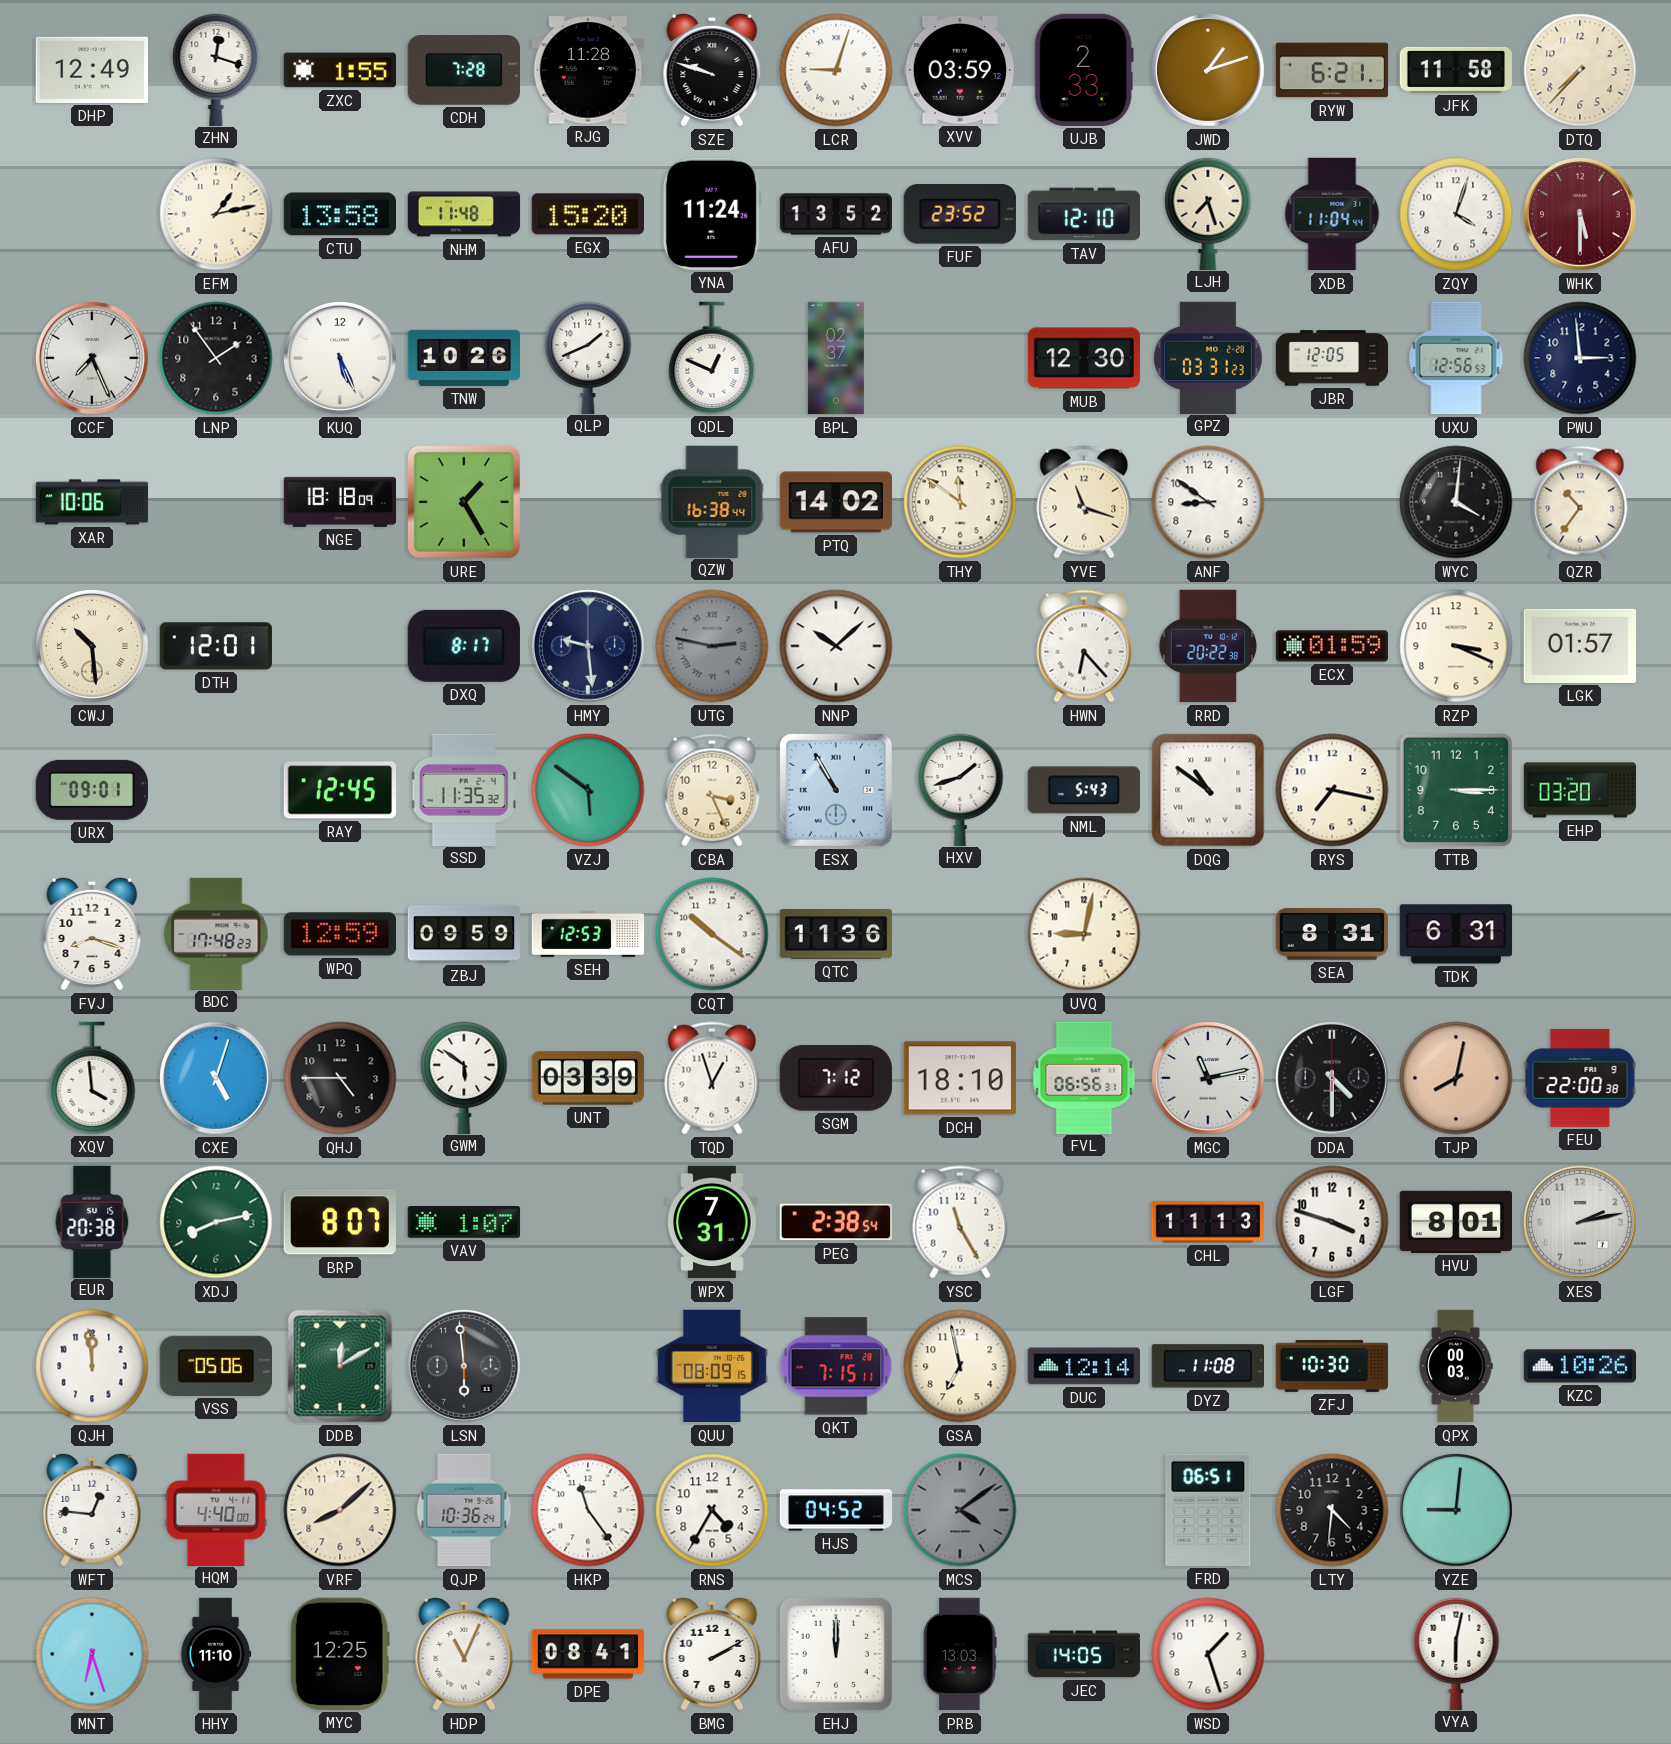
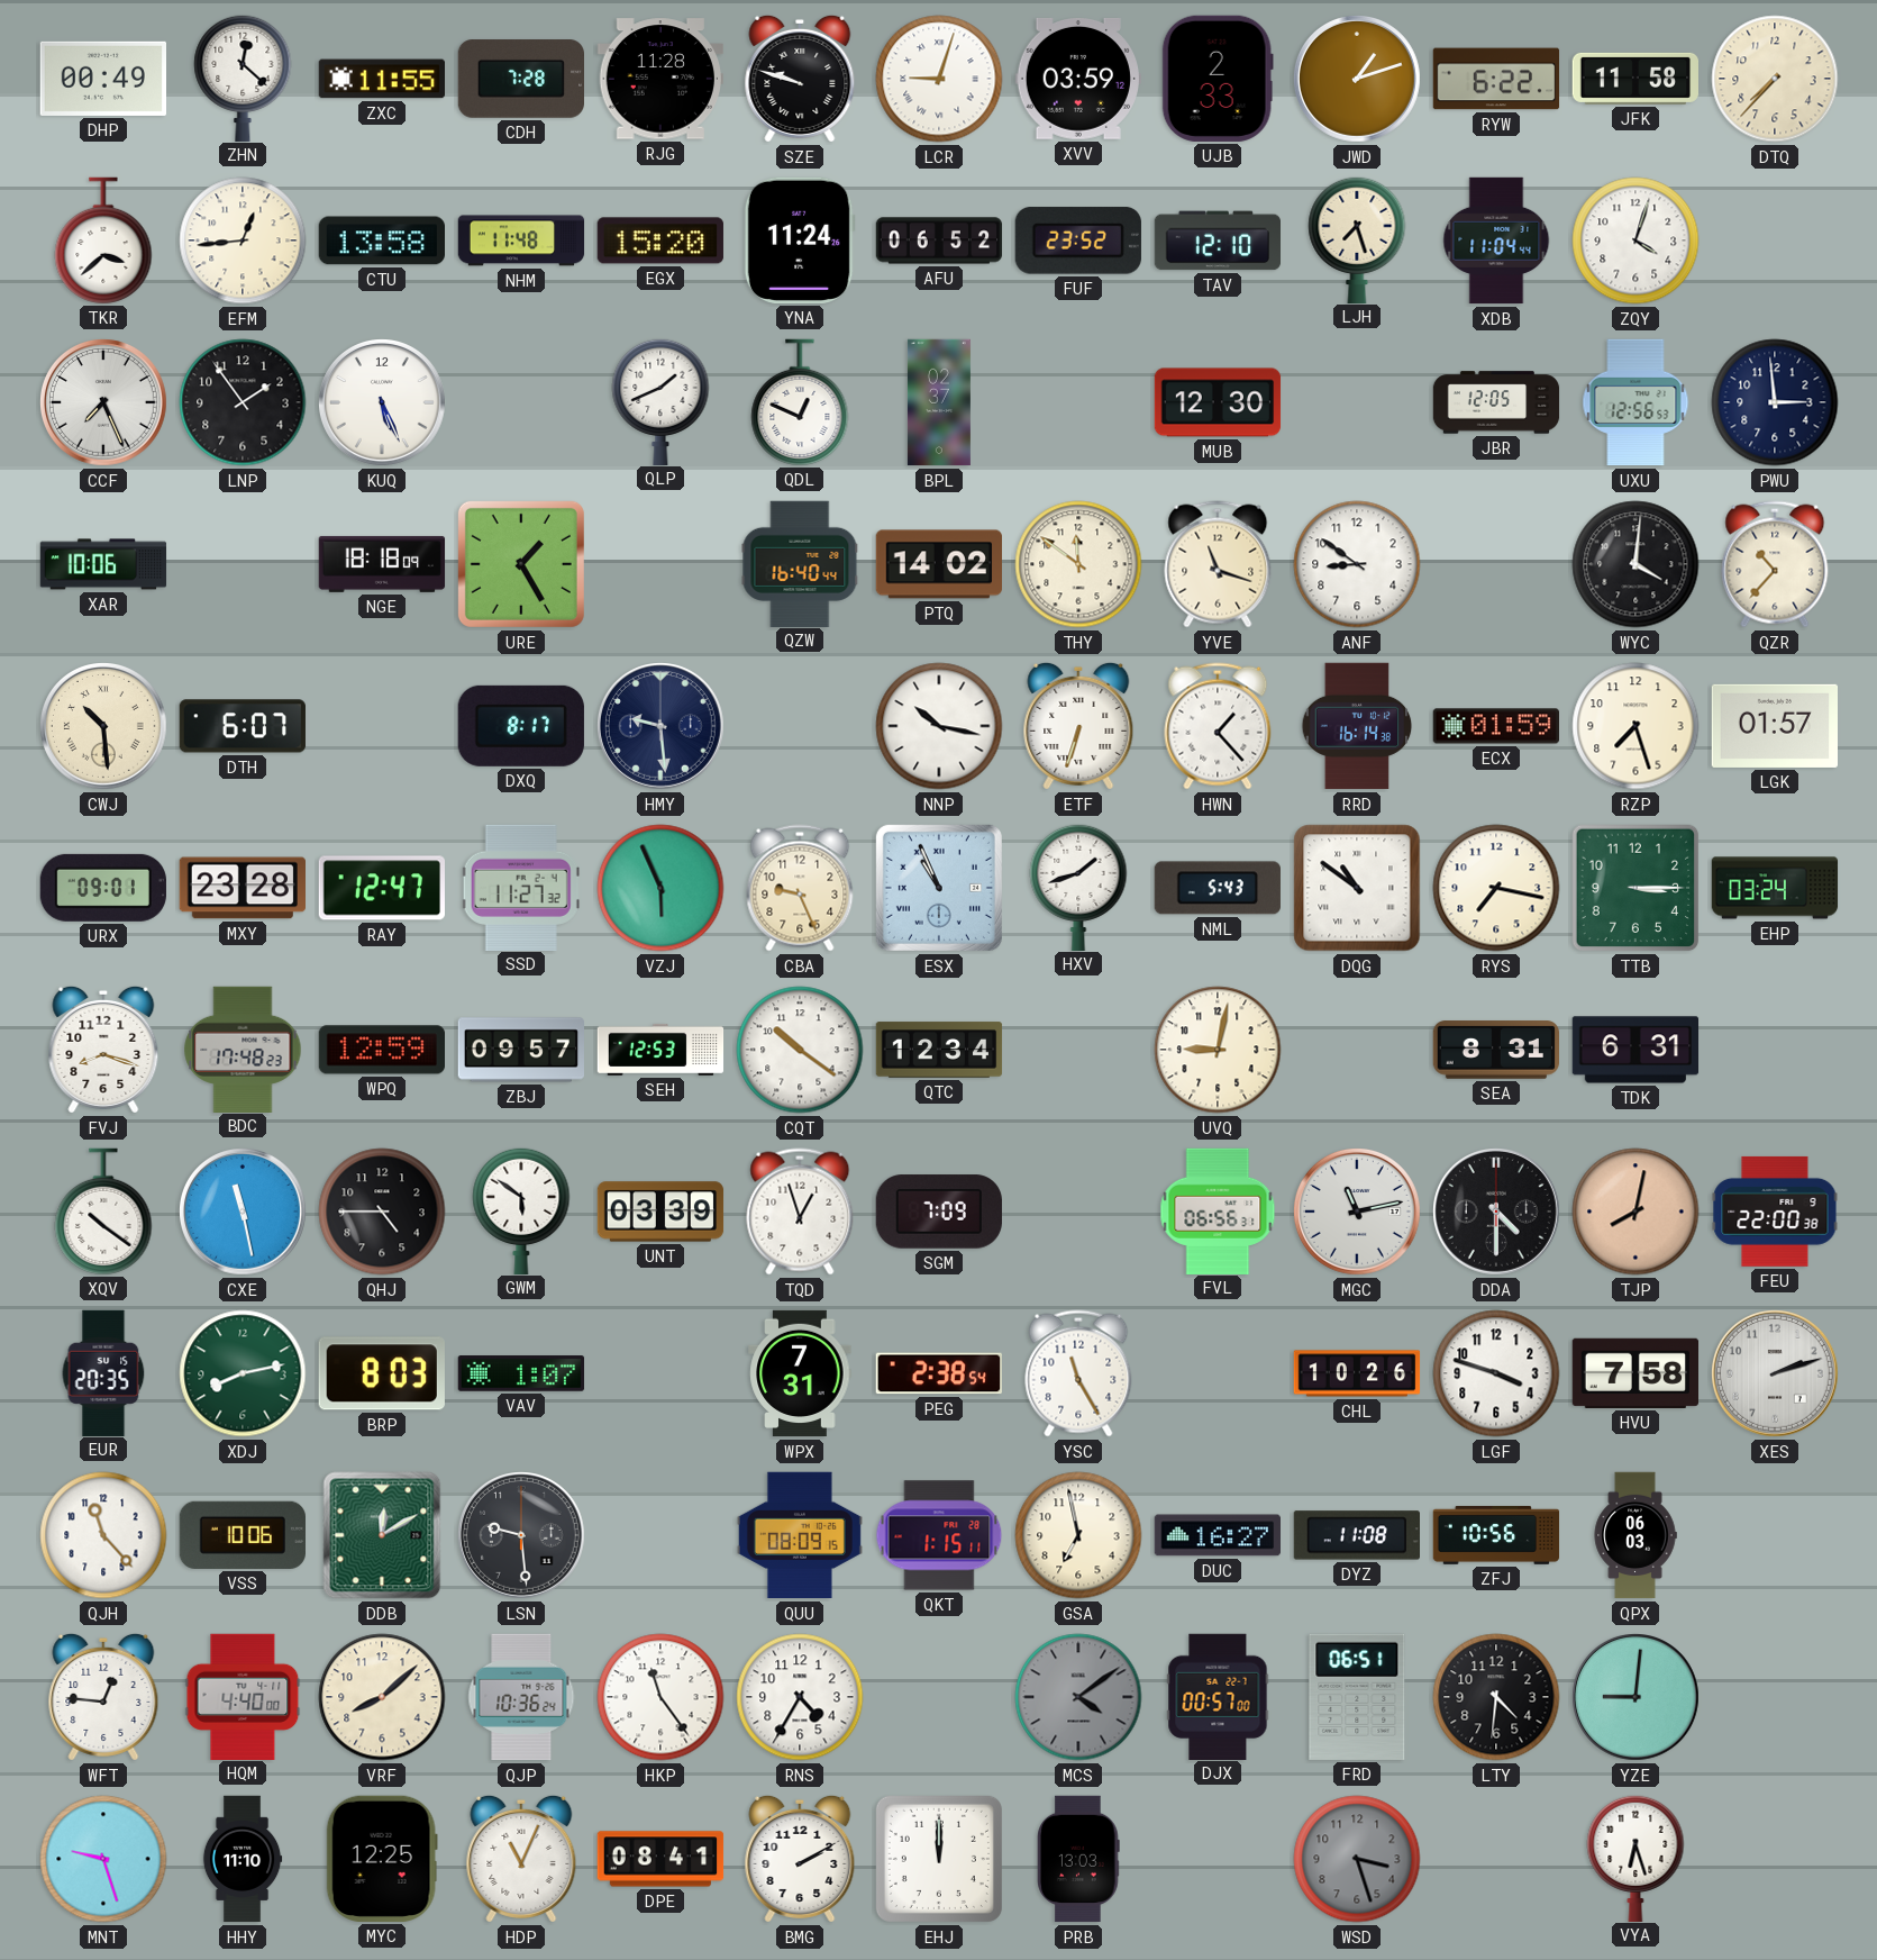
DHP: 12:49 -> 00:49
ZHN: 12:18 -> 12:22
ZXC: 1:55 -> 11:55
RYW: 6:21 -> 6:22
TKR: none -> 3:38
EFM: 1:13 -> 12:44
AFU: 13:52 -> 06:52
WHK: 5:30 -> none
TNW: 10:26 -> none
GPZ: 03:31 -> none
QZW: 16:38 -> 16:40
QZR: 10:36 -> 10:37
DTH: 12:01 -> 6:07
UTG: 2:47 -> none
NNP: 10:08 -> 10:17
ETF: none -> 6:33
HWN: 6:23 -> 1:23
RRD: 20:22 -> 16:14
RZP: 3:19 -> 7:27
MXY: none -> 23:28
RAY: 12:45 -> 12:47
SSD: 11:35 -> 11:27
VZJ: 5:51 -> 5:56
CBA: 3:26 -> 9:26
ESX: 10:55 -> 10:56
EHP: 03:20 -> 03:24
ZBJ: 09:59 -> 09:57
QTC: 11:36 -> 12:34
XQV: 3:59 -> 10:21
CXE: 5:03 -> 11:28
SGM: 7:12 -> 7:09
DCH: 18:10 -> none
EUR: 20:38 -> 20:35
BRP: 8:07 -> 8:03
CHL: 11:13 -> 10:26
HVU: 8:01 -> 7:58
XES: 2:13 -> 2:12
QJH: 11:59 -> 11:23
VSS: 05:06 -> 10:06
LSN: 5:59 -> 9:29
QKT: 7:15 -> 1:15
DUC: 12:14 -> 16:27
ZFJ: 10:30 -> 10:56
QPX: 00:03 -> 06:03
KZC: 10:26 -> none
HJS: 04:52 -> none
DJX: none -> 00:57
MNT: 6:27 -> 9:27
JEC: 14:05 -> none
WSD: 1:27 -> 3:27
WSD dial: white -> grey
VYA: 6:02 -> 6:27
